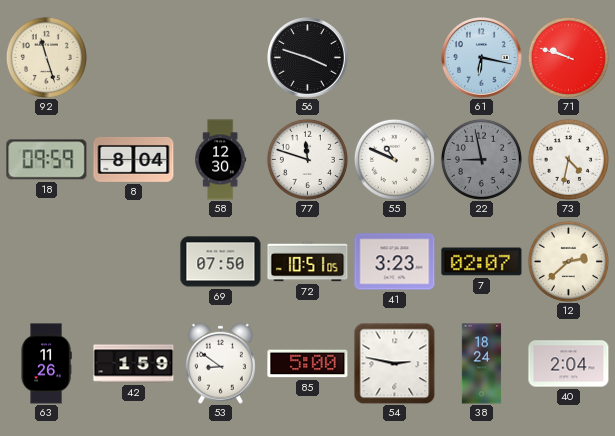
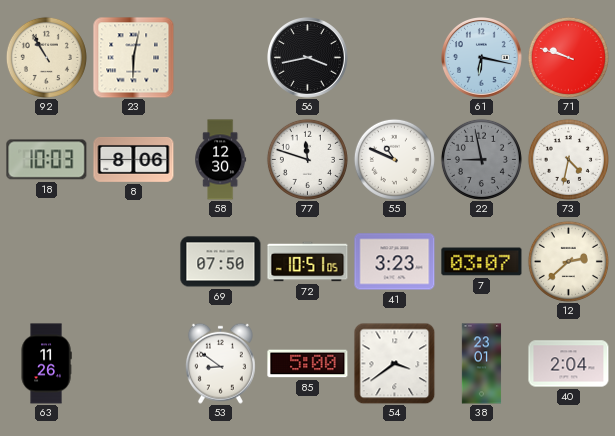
92: 11:27 -> 10:55
23: none -> 6:02
56: 3:48 -> 3:43
18: 09:59 -> 10:03
8: 8:04 -> 8:06
7: 02:07 -> 03:07
42: 1:59 -> none
54: 2:47 -> 3:39
38: 18:24 -> 23:01
